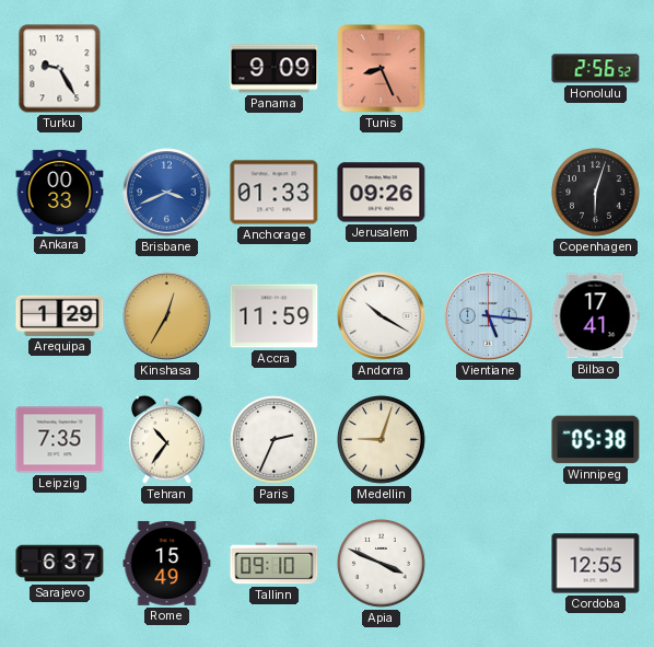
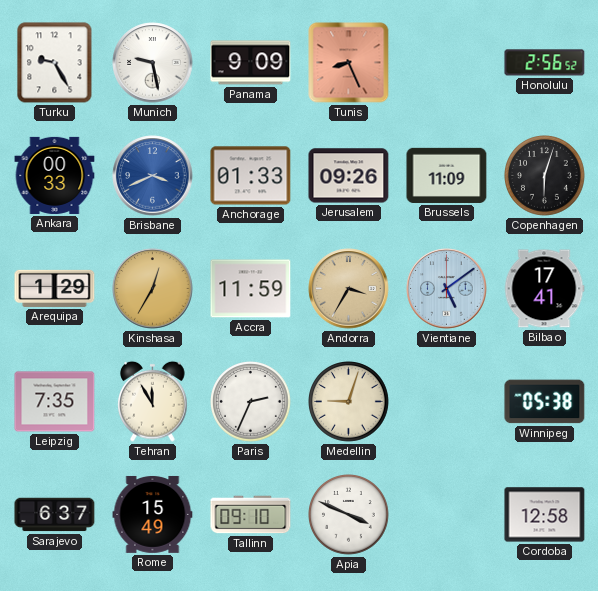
Munich: none -> 9:28
Brussels: none -> 11:09
Andorra: 10:20 -> 3:35
Andorra dial: white -> champagne
Vientiane: 5:16 -> 5:09
Tehran: 10:36 -> 11:55
Cordoba: 12:55 -> 12:58
